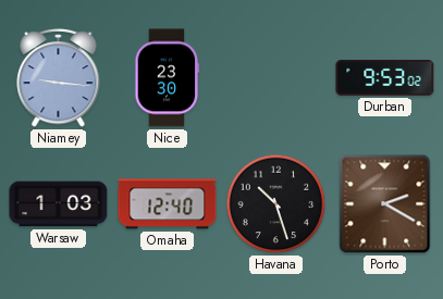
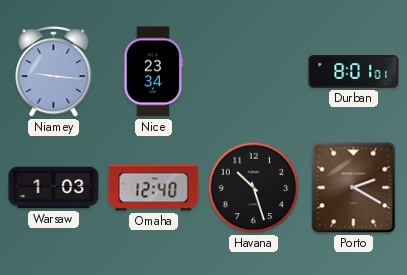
Nice: 23:30 -> 23:34
Durban: 9:53 -> 8:01
